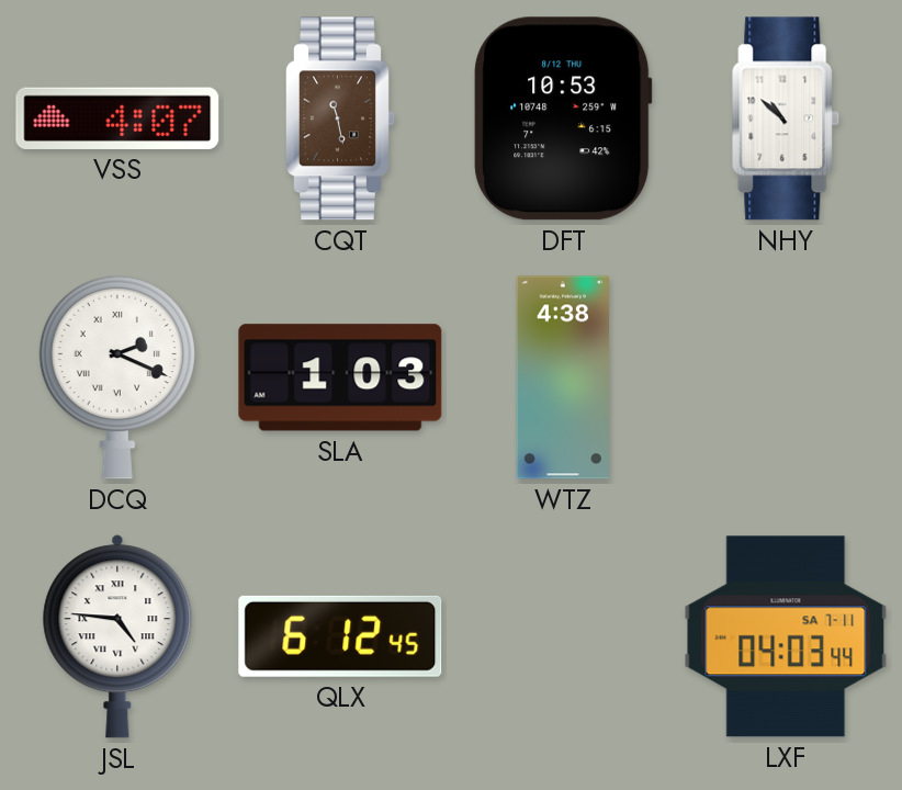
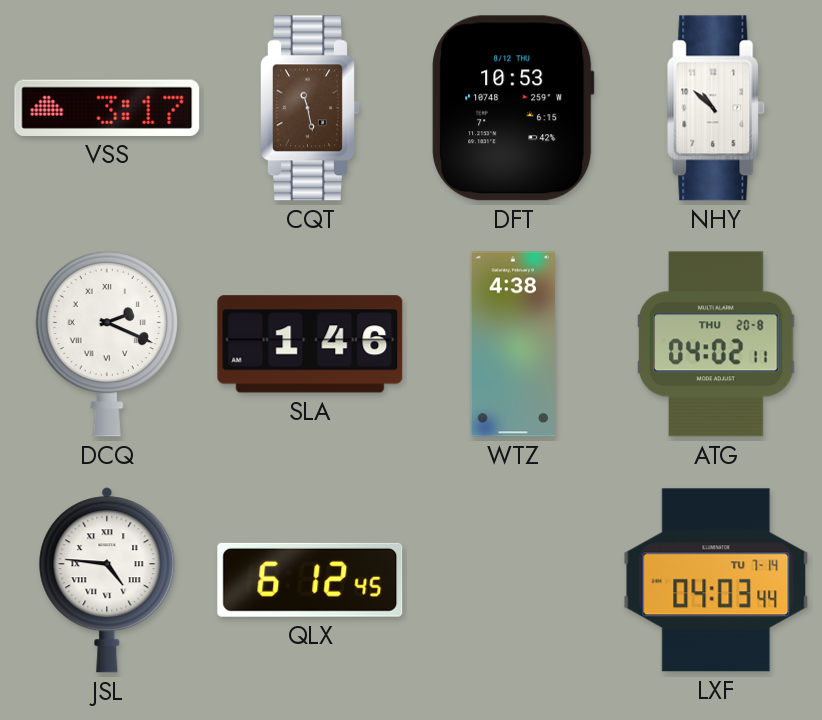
VSS: 4:07 -> 3:17
SLA: 1:03 -> 1:46
ATG: none -> 04:02
LXF date: SA 7-11 -> TU 7-14
